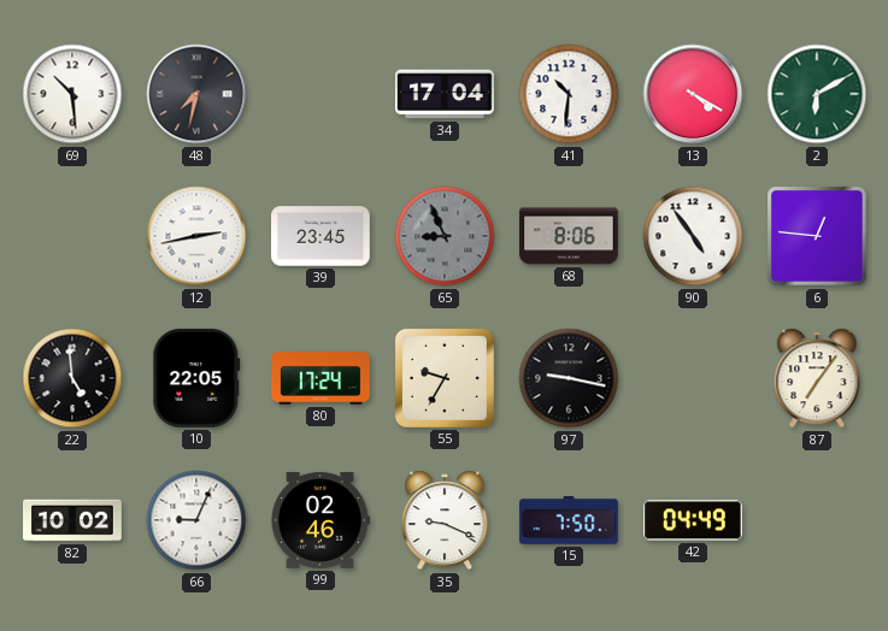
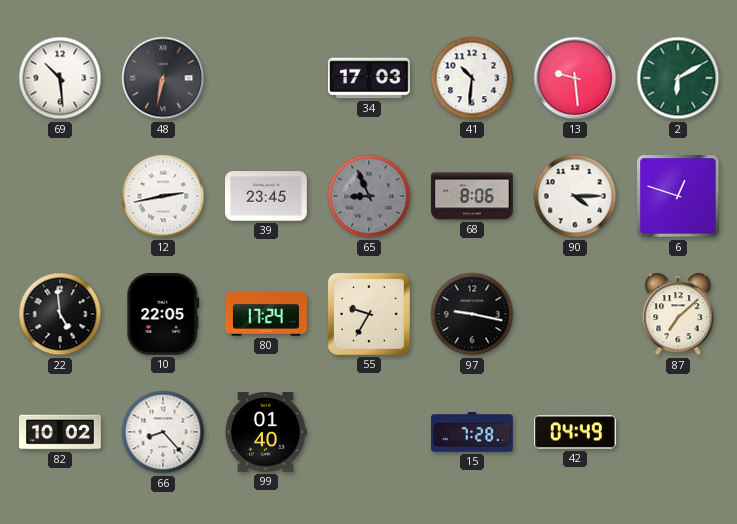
48: 7:32 -> 6:32
34: 17:04 -> 17:03
13: 4:20 -> 9:29
90: 4:54 -> 4:15
6: 12:46 -> 12:48
87: 7:06 -> 7:08
66: 9:04 -> 8:23
99: 02:46 -> 01:40
35: 9:19 -> none
15: 7:50 -> 7:28
